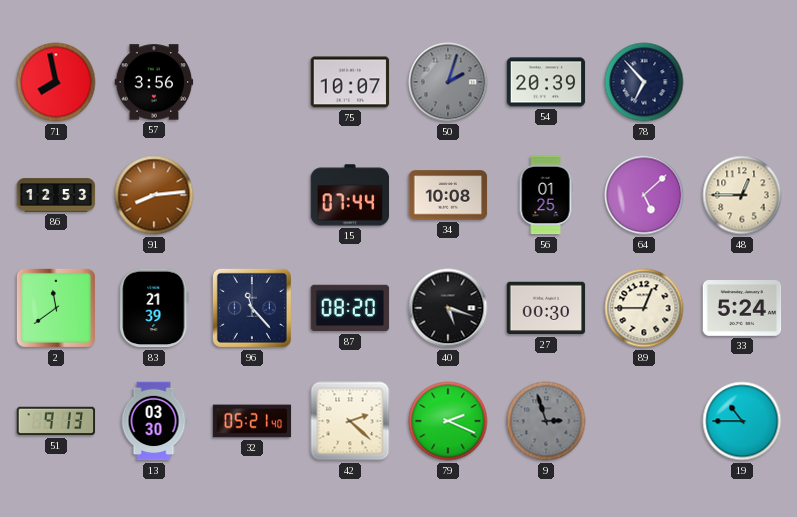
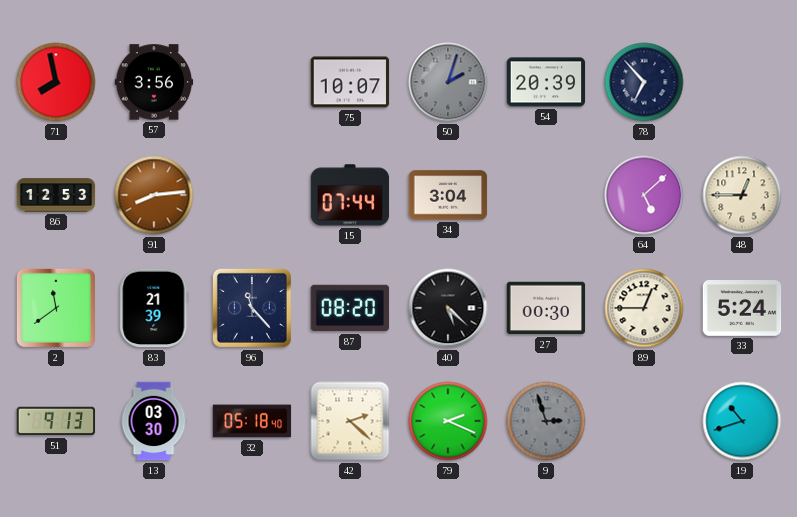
34: 10:08 -> 3:04
56: 01:25 -> none
40: 5:18 -> 5:22
32: 05:21 -> 05:18
19: 10:45 -> 10:42
